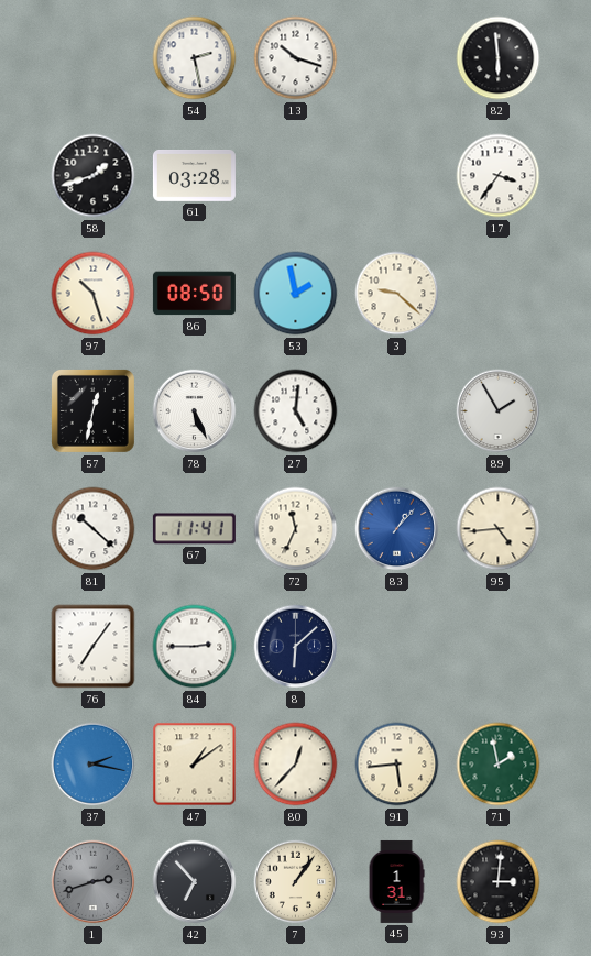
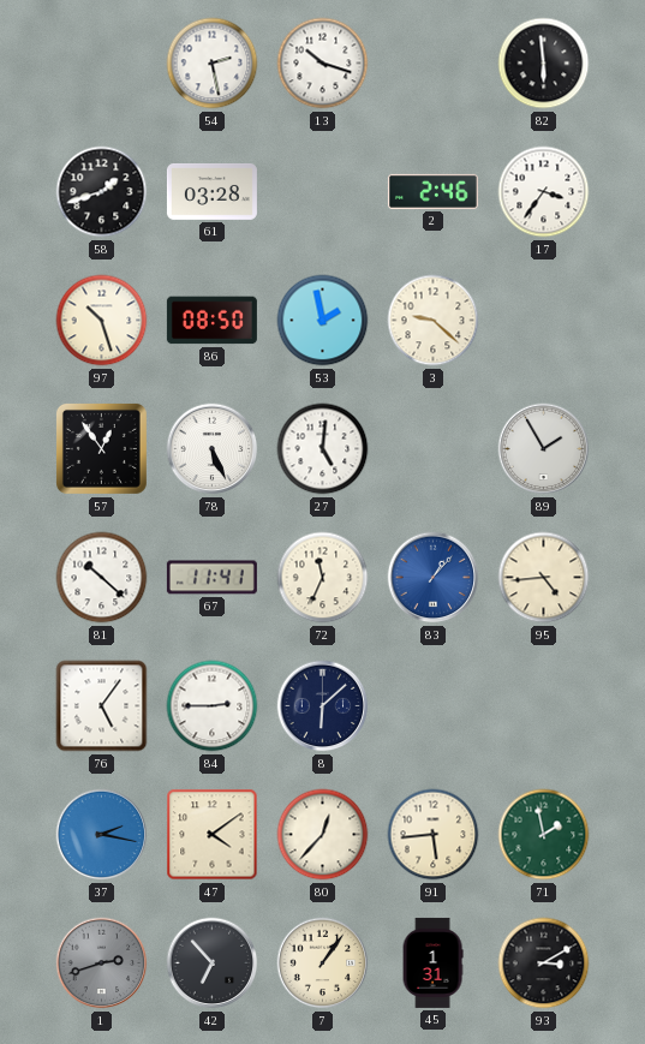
2: none -> 2:46
57: 12:32 -> 12:54
76: 7:06 -> 5:06
47: 1:09 -> 4:09
93: 3:01 -> 3:10
